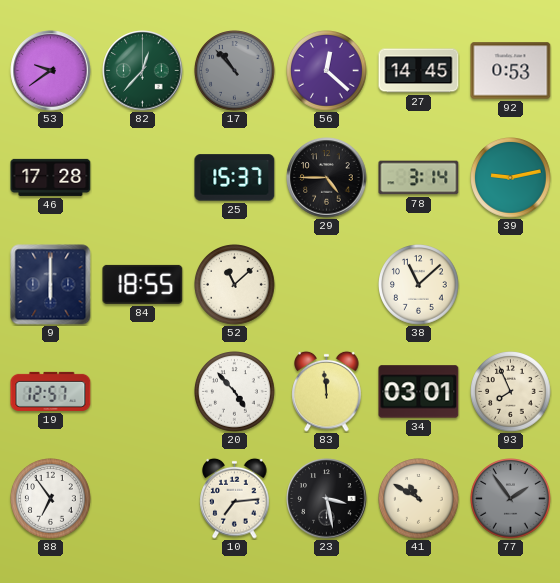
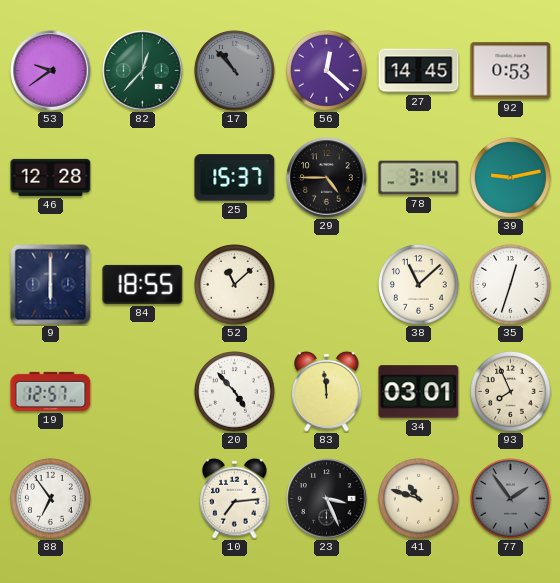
46: 17:28 -> 12:28
35: none -> 12:33
23: 3:28 -> 3:26
41: 10:50 -> 10:48
